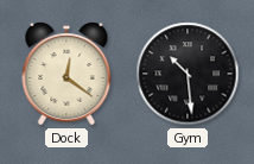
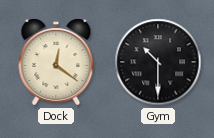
Gym: 10:29 -> 10:30
